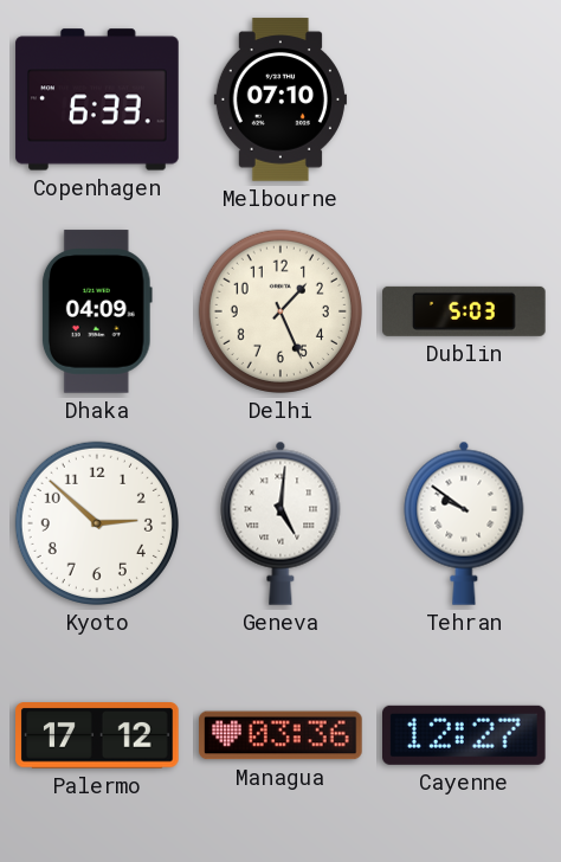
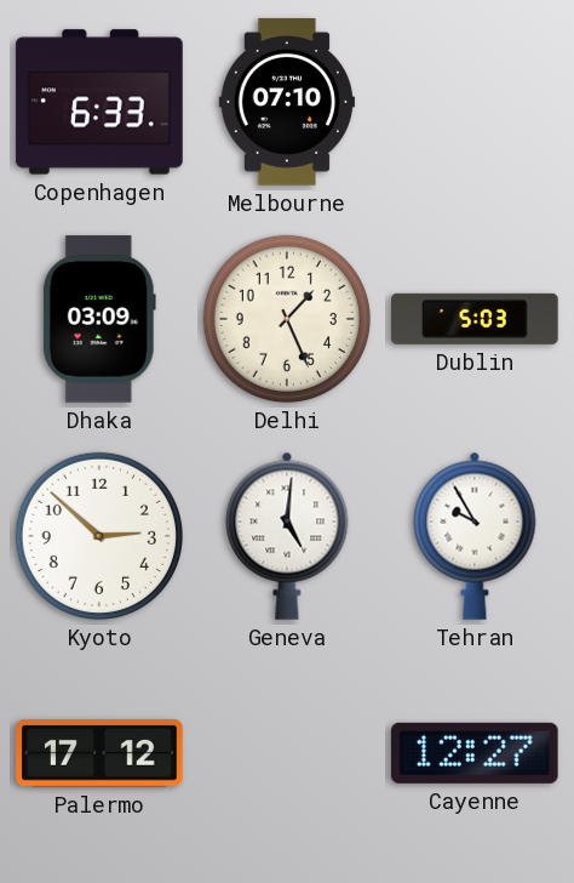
Dhaka: 04:09 -> 03:09
Tehran: 9:51 -> 9:55
Managua: 03:36 -> none
